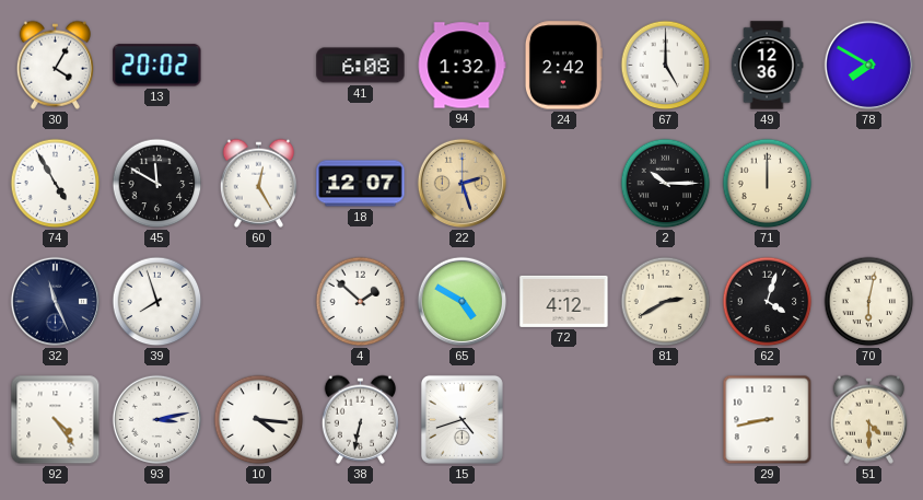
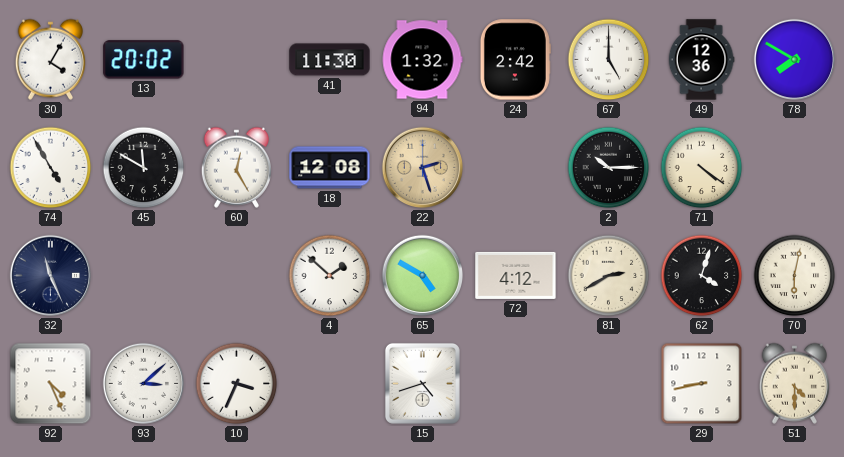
41: 6:08 -> 11:30
18: 12:07 -> 12:08
71: 12:00 -> 4:21
39: 7:57 -> none
92: 4:24 -> 4:26
93: 3:13 -> 3:08
10: 4:16 -> 3:34
38: 6:32 -> none
